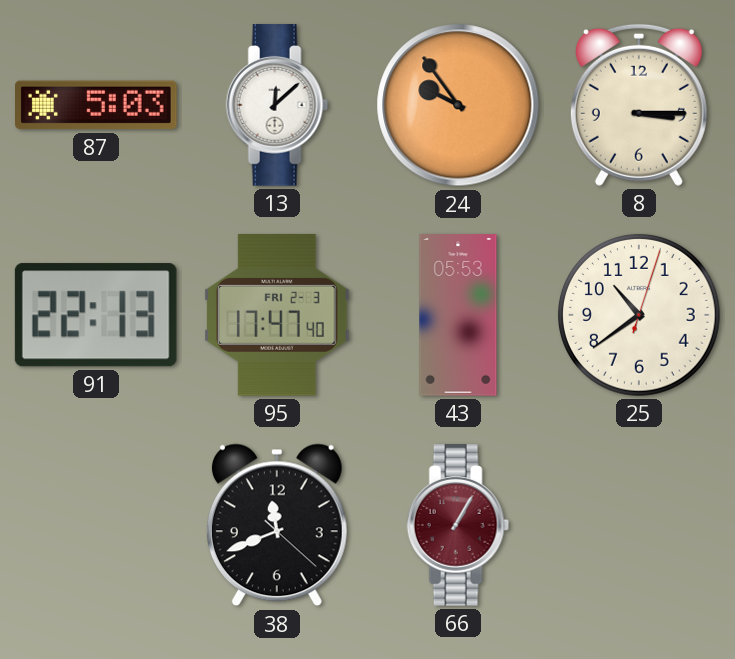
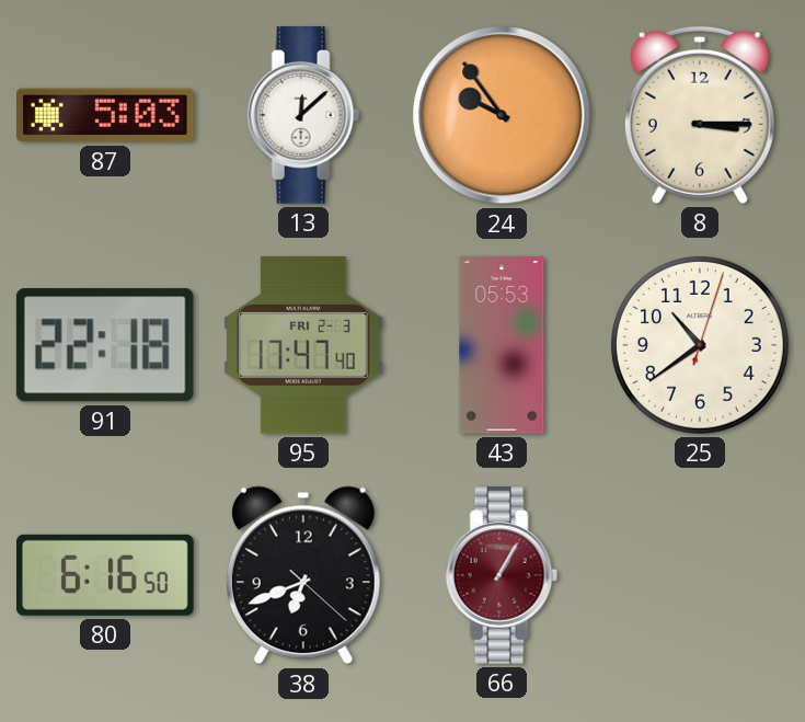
91: 22:13 -> 22:18
80: none -> 6:16
38: 11:41 -> 6:41
